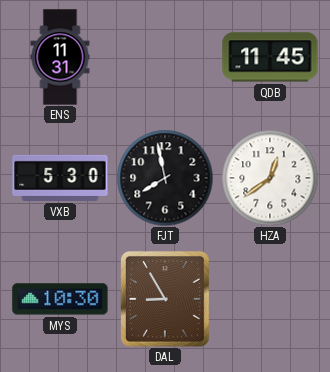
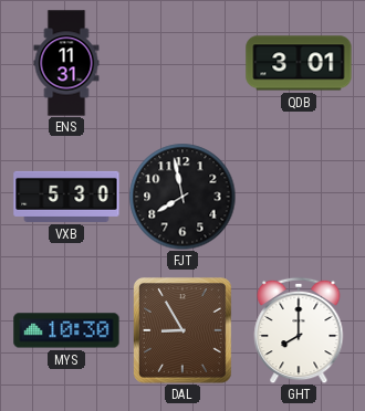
QDB: 11:45 -> 3:01
HZA: 12:39 -> none
GHT: none -> 8:00
